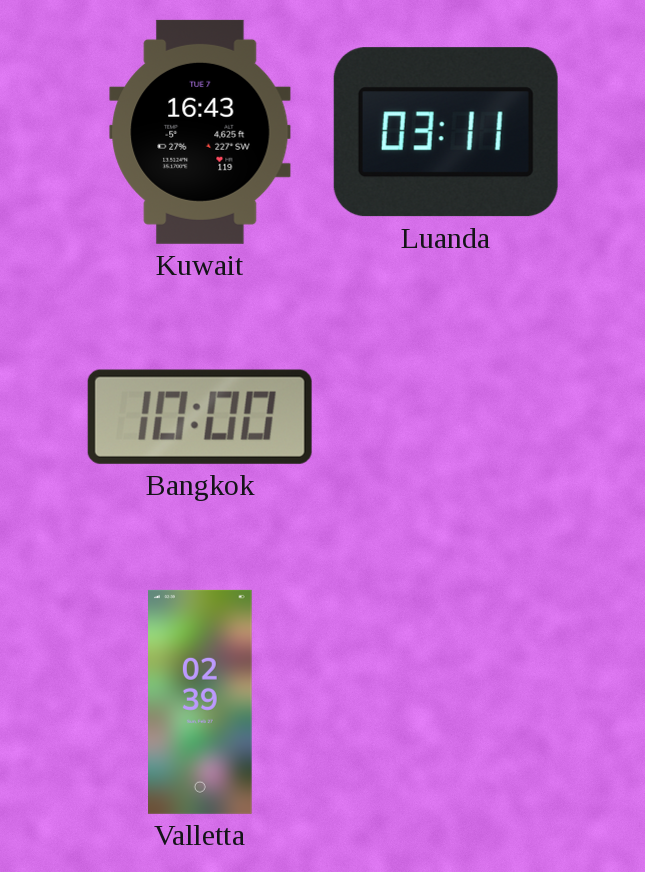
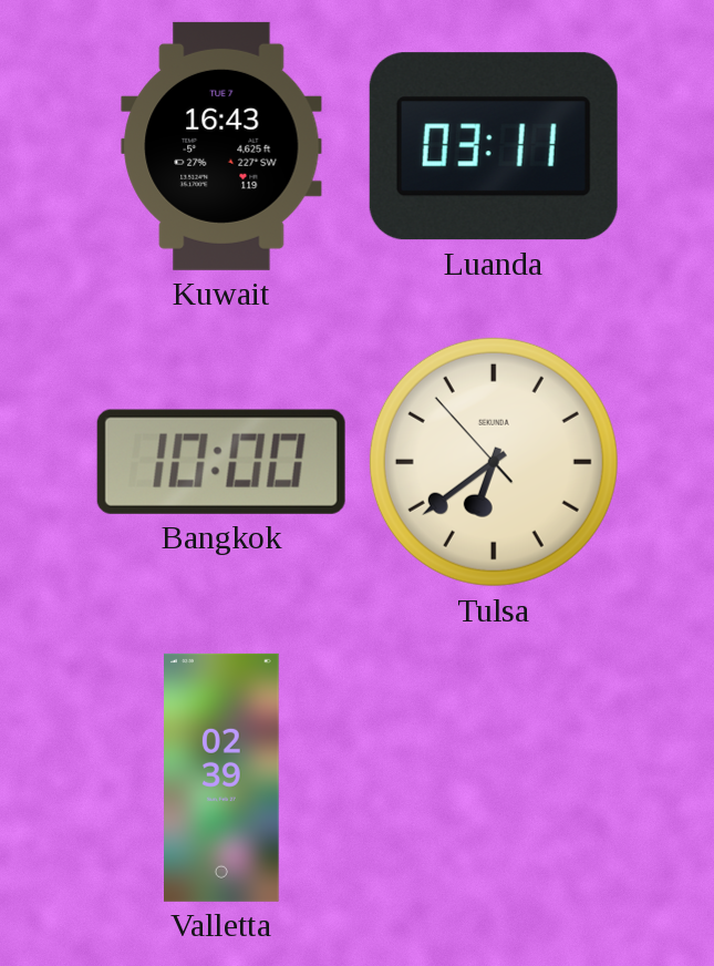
Tulsa: none -> 6:38
